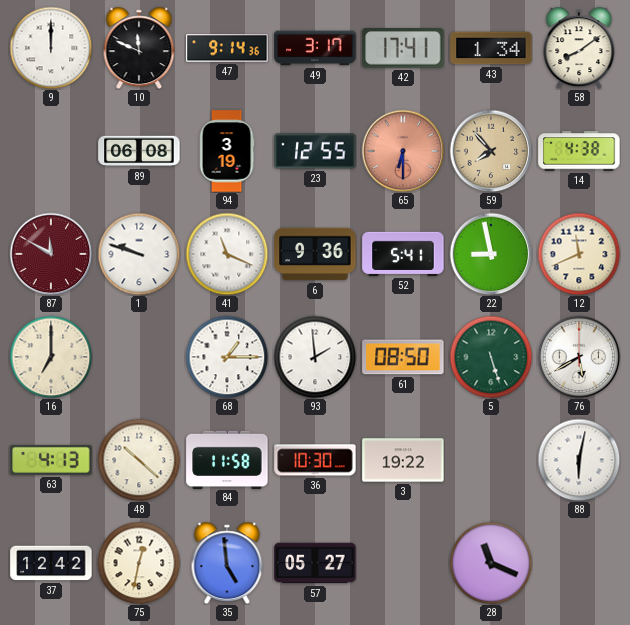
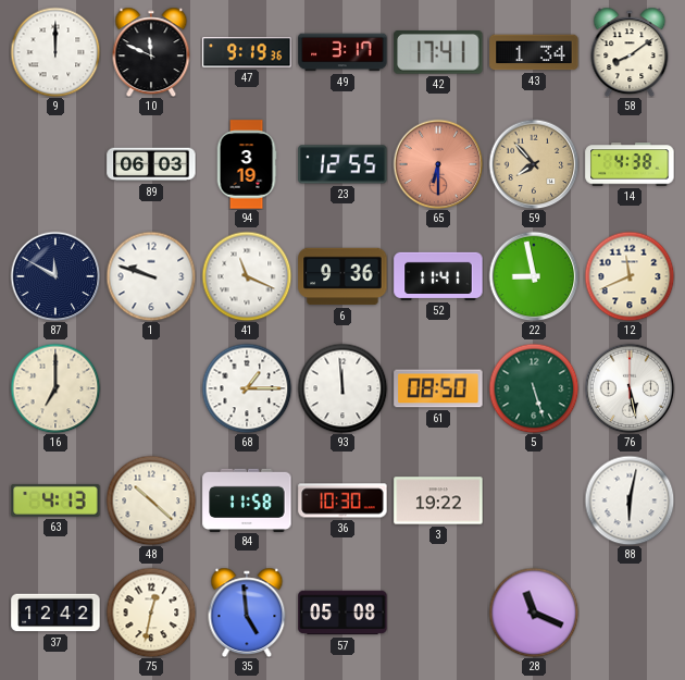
47: 9:14 -> 9:19
89: 06:08 -> 06:03
87 dial: burgundy -> navy
52: 5:41 -> 11:41
93: 1:59 -> 11:59
76: 5:40 -> 5:28
57: 05:27 -> 05:08
